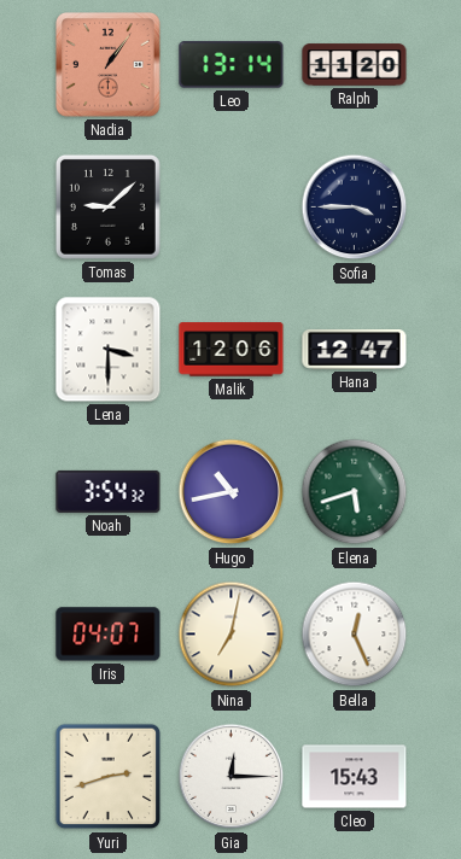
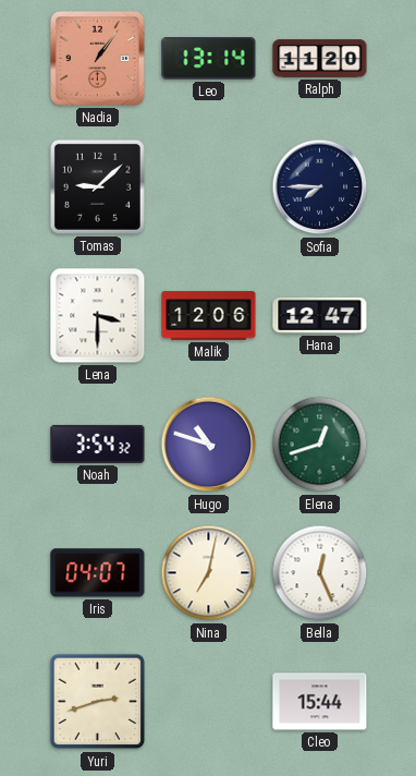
Sofia: 3:45 -> 7:45
Hugo: 10:43 -> 10:48
Elena: 5:42 -> 12:42
Gia: 12:15 -> none
Cleo: 15:43 -> 15:44
